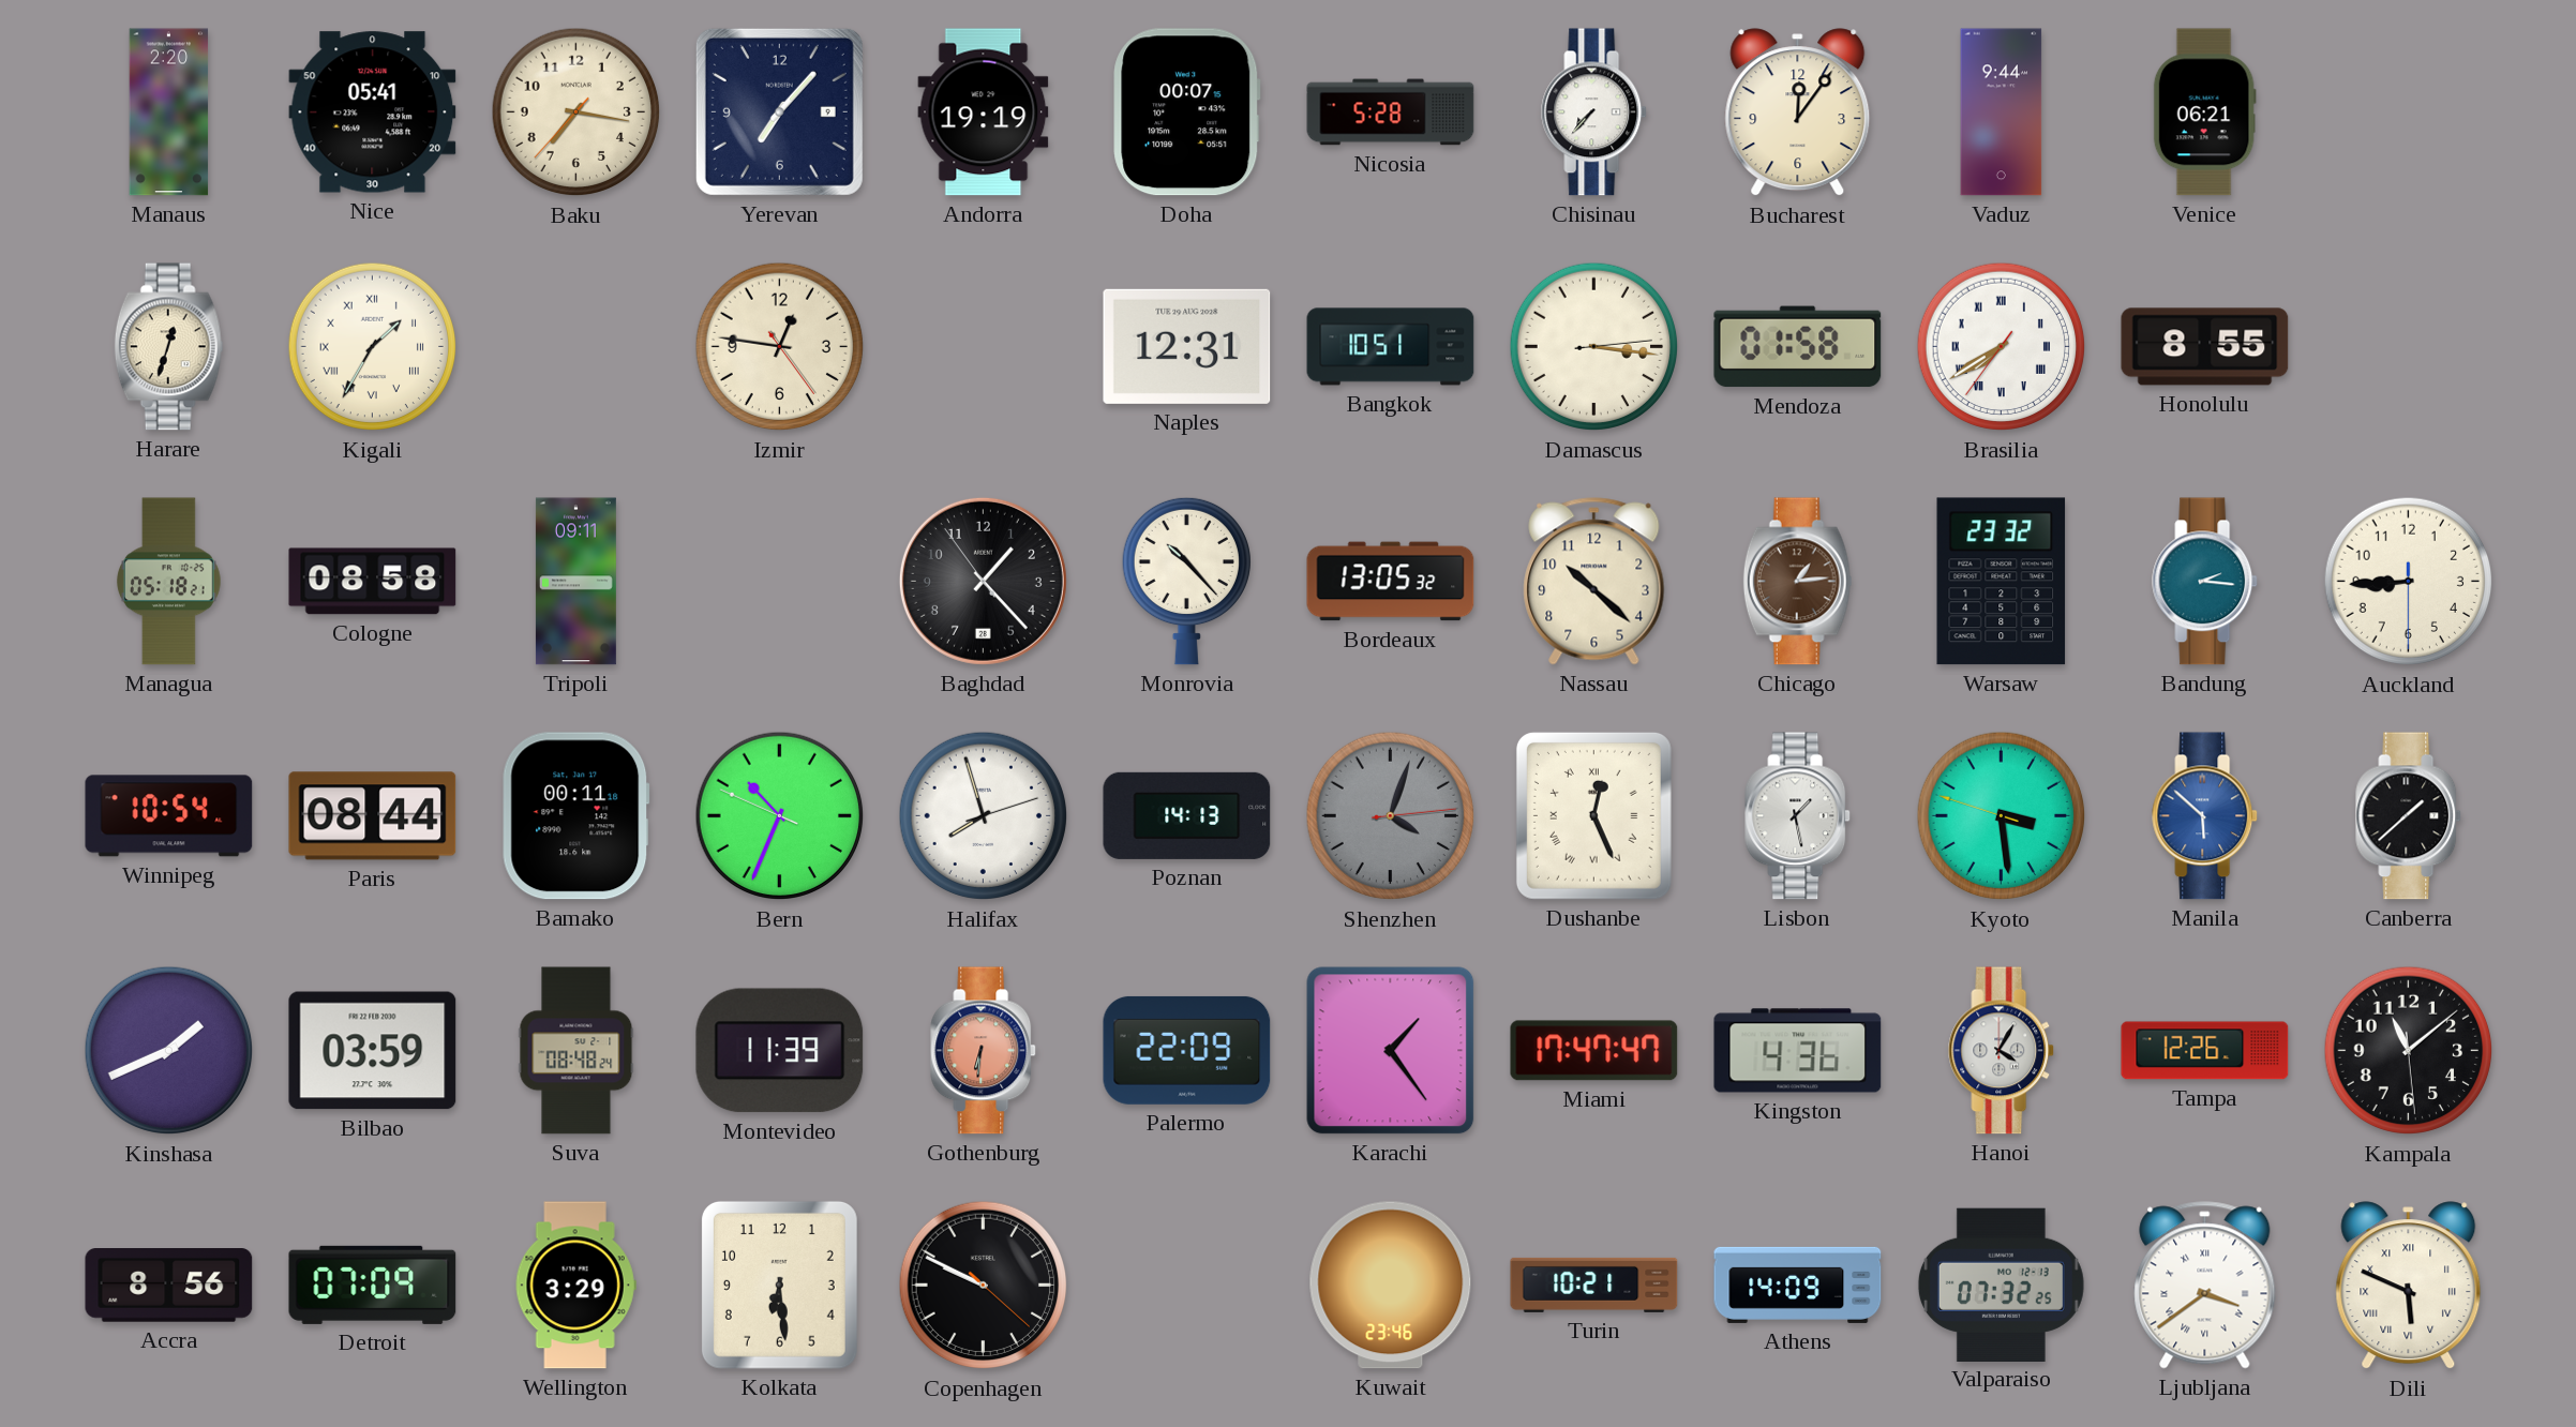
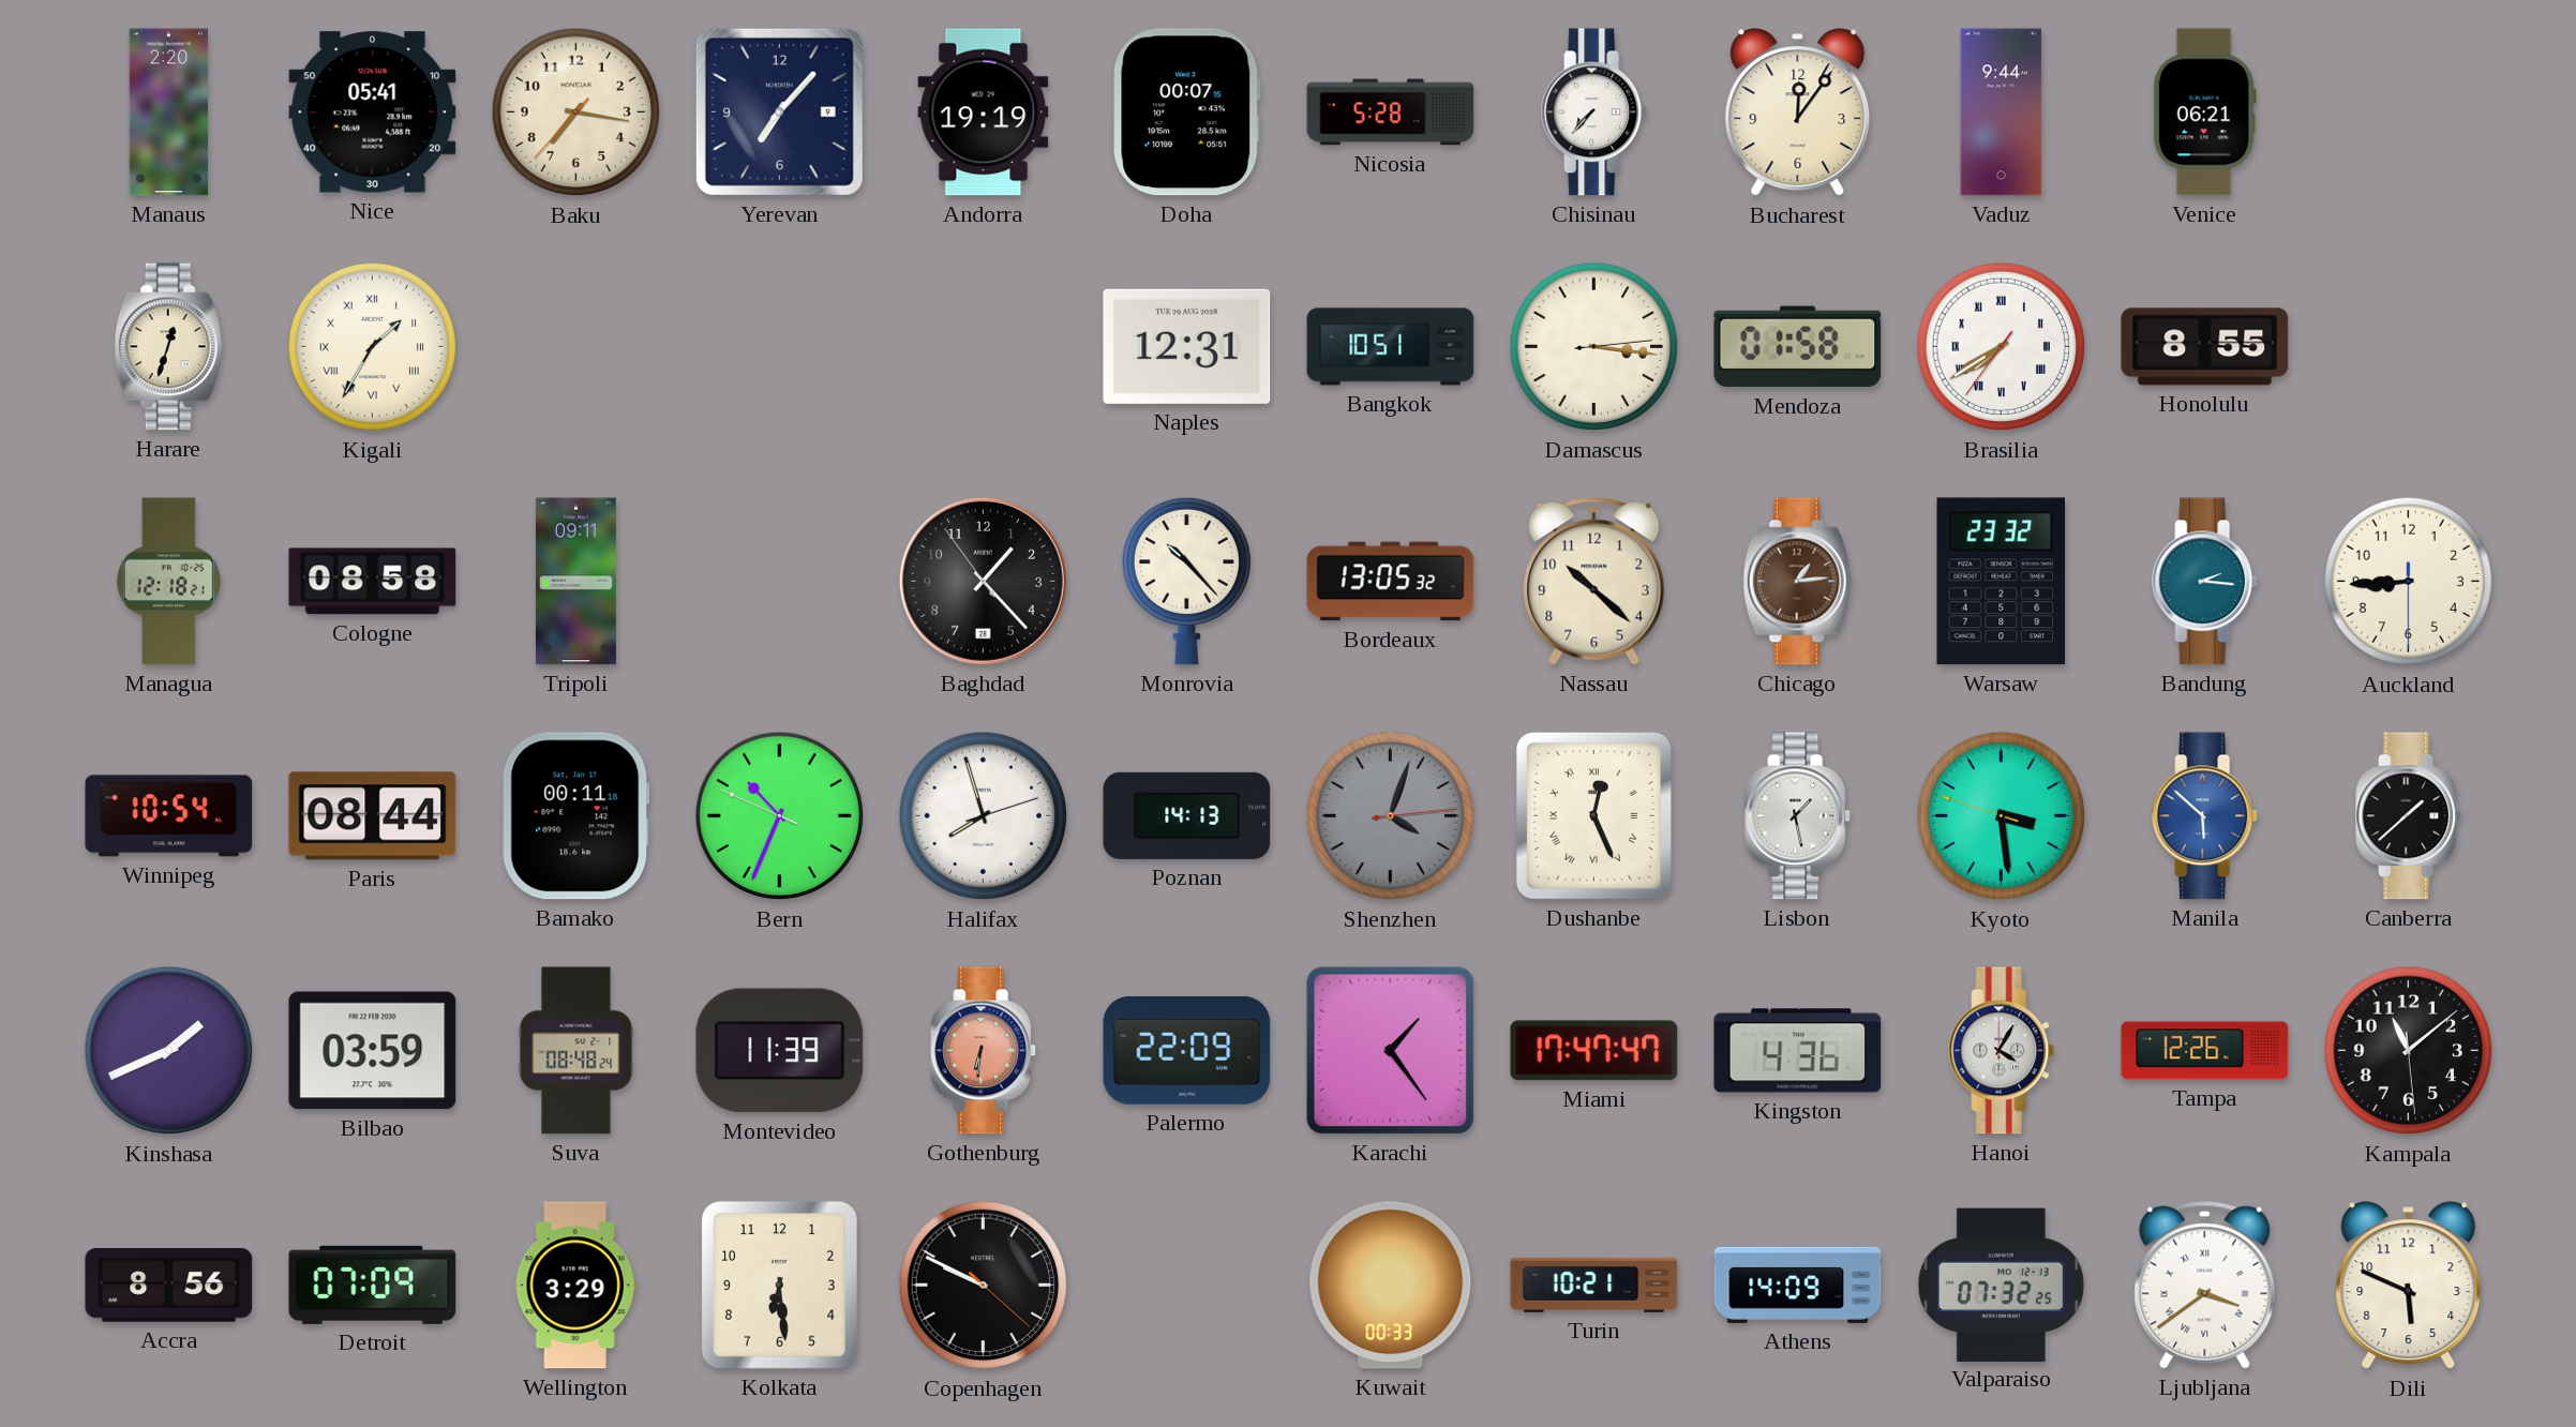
Izmir: 12:46 -> none
Managua: 05:18 -> 12:18
Kuwait: 23:46 -> 00:33
Dili numerals: Roman -> Arabic
